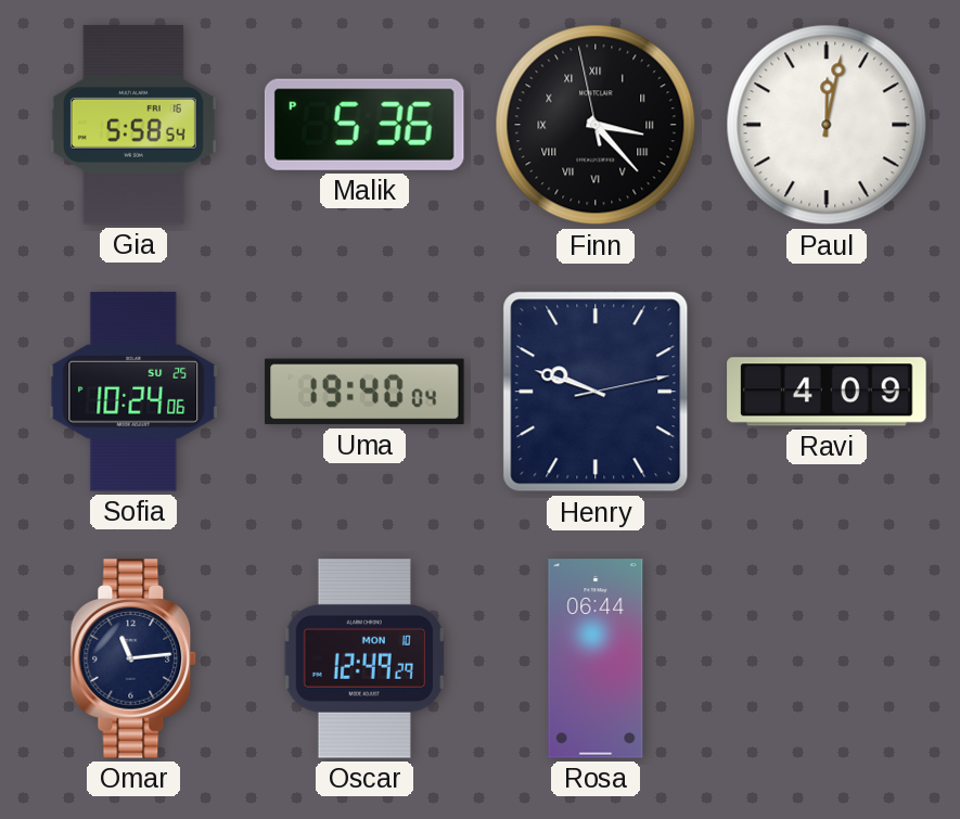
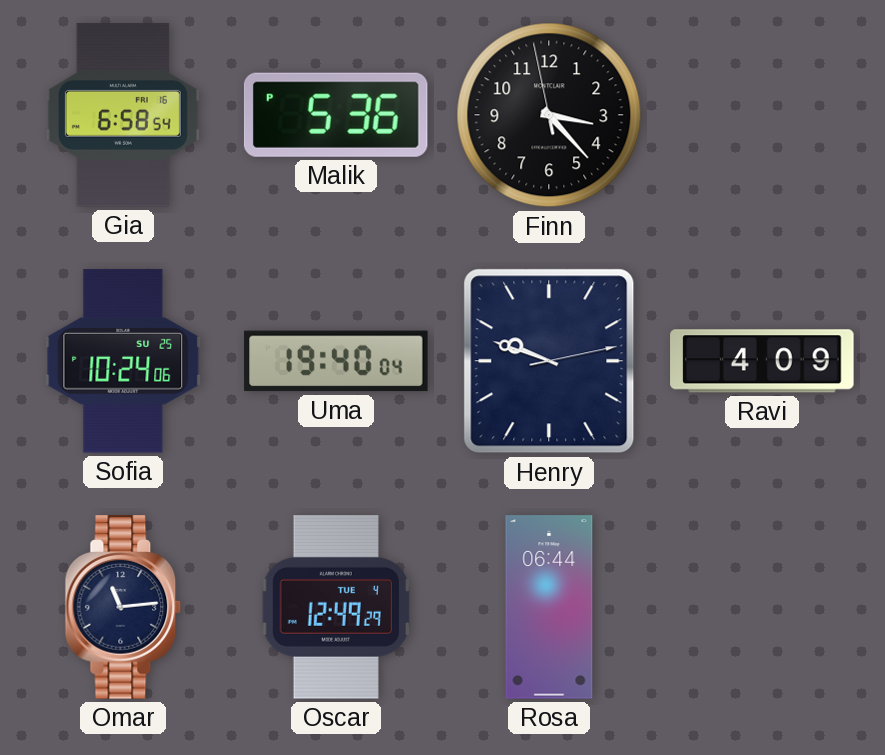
Gia: 5:58 -> 6:58
Finn numerals: Roman -> Arabic
Paul: 12:02 -> none
Oscar date: MON 10 -> TUE 4
